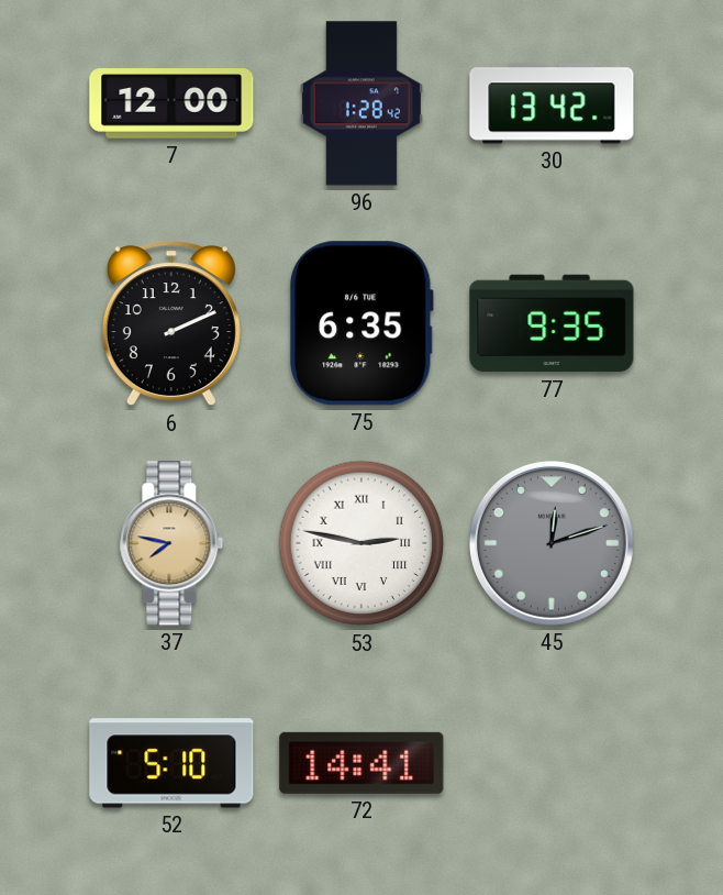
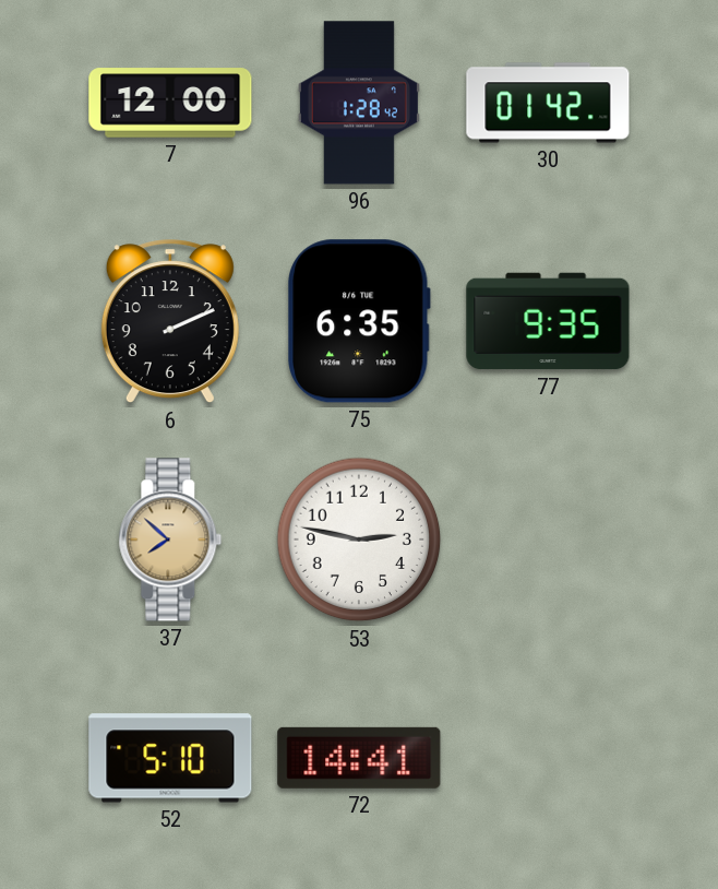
30: 13:42 -> 01:42
37: 7:47 -> 7:52
53 numerals: Roman -> Arabic
45: 12:12 -> none
